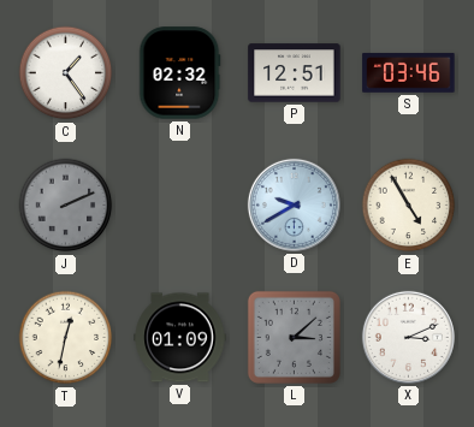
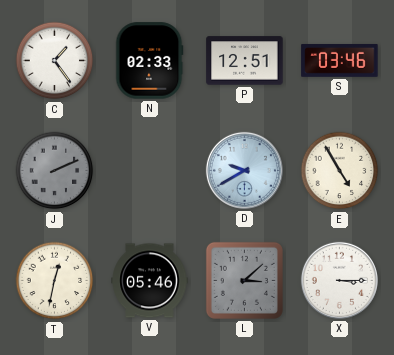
N: 02:32 -> 02:33
V: 01:09 -> 05:46
X: 3:11 -> 3:15
